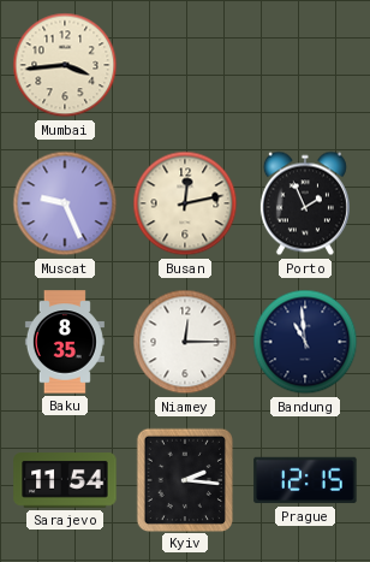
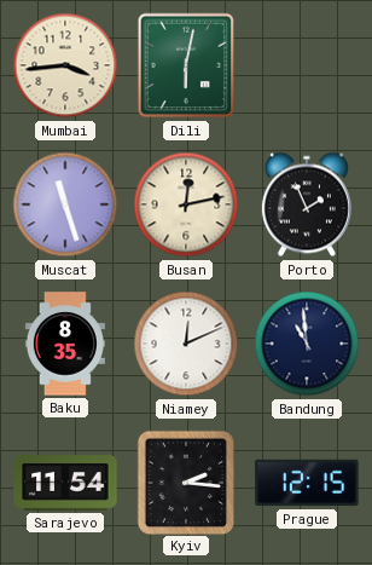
Dili: none -> 6:02
Muscat: 9:26 -> 11:27
Niamey: 12:15 -> 12:11
